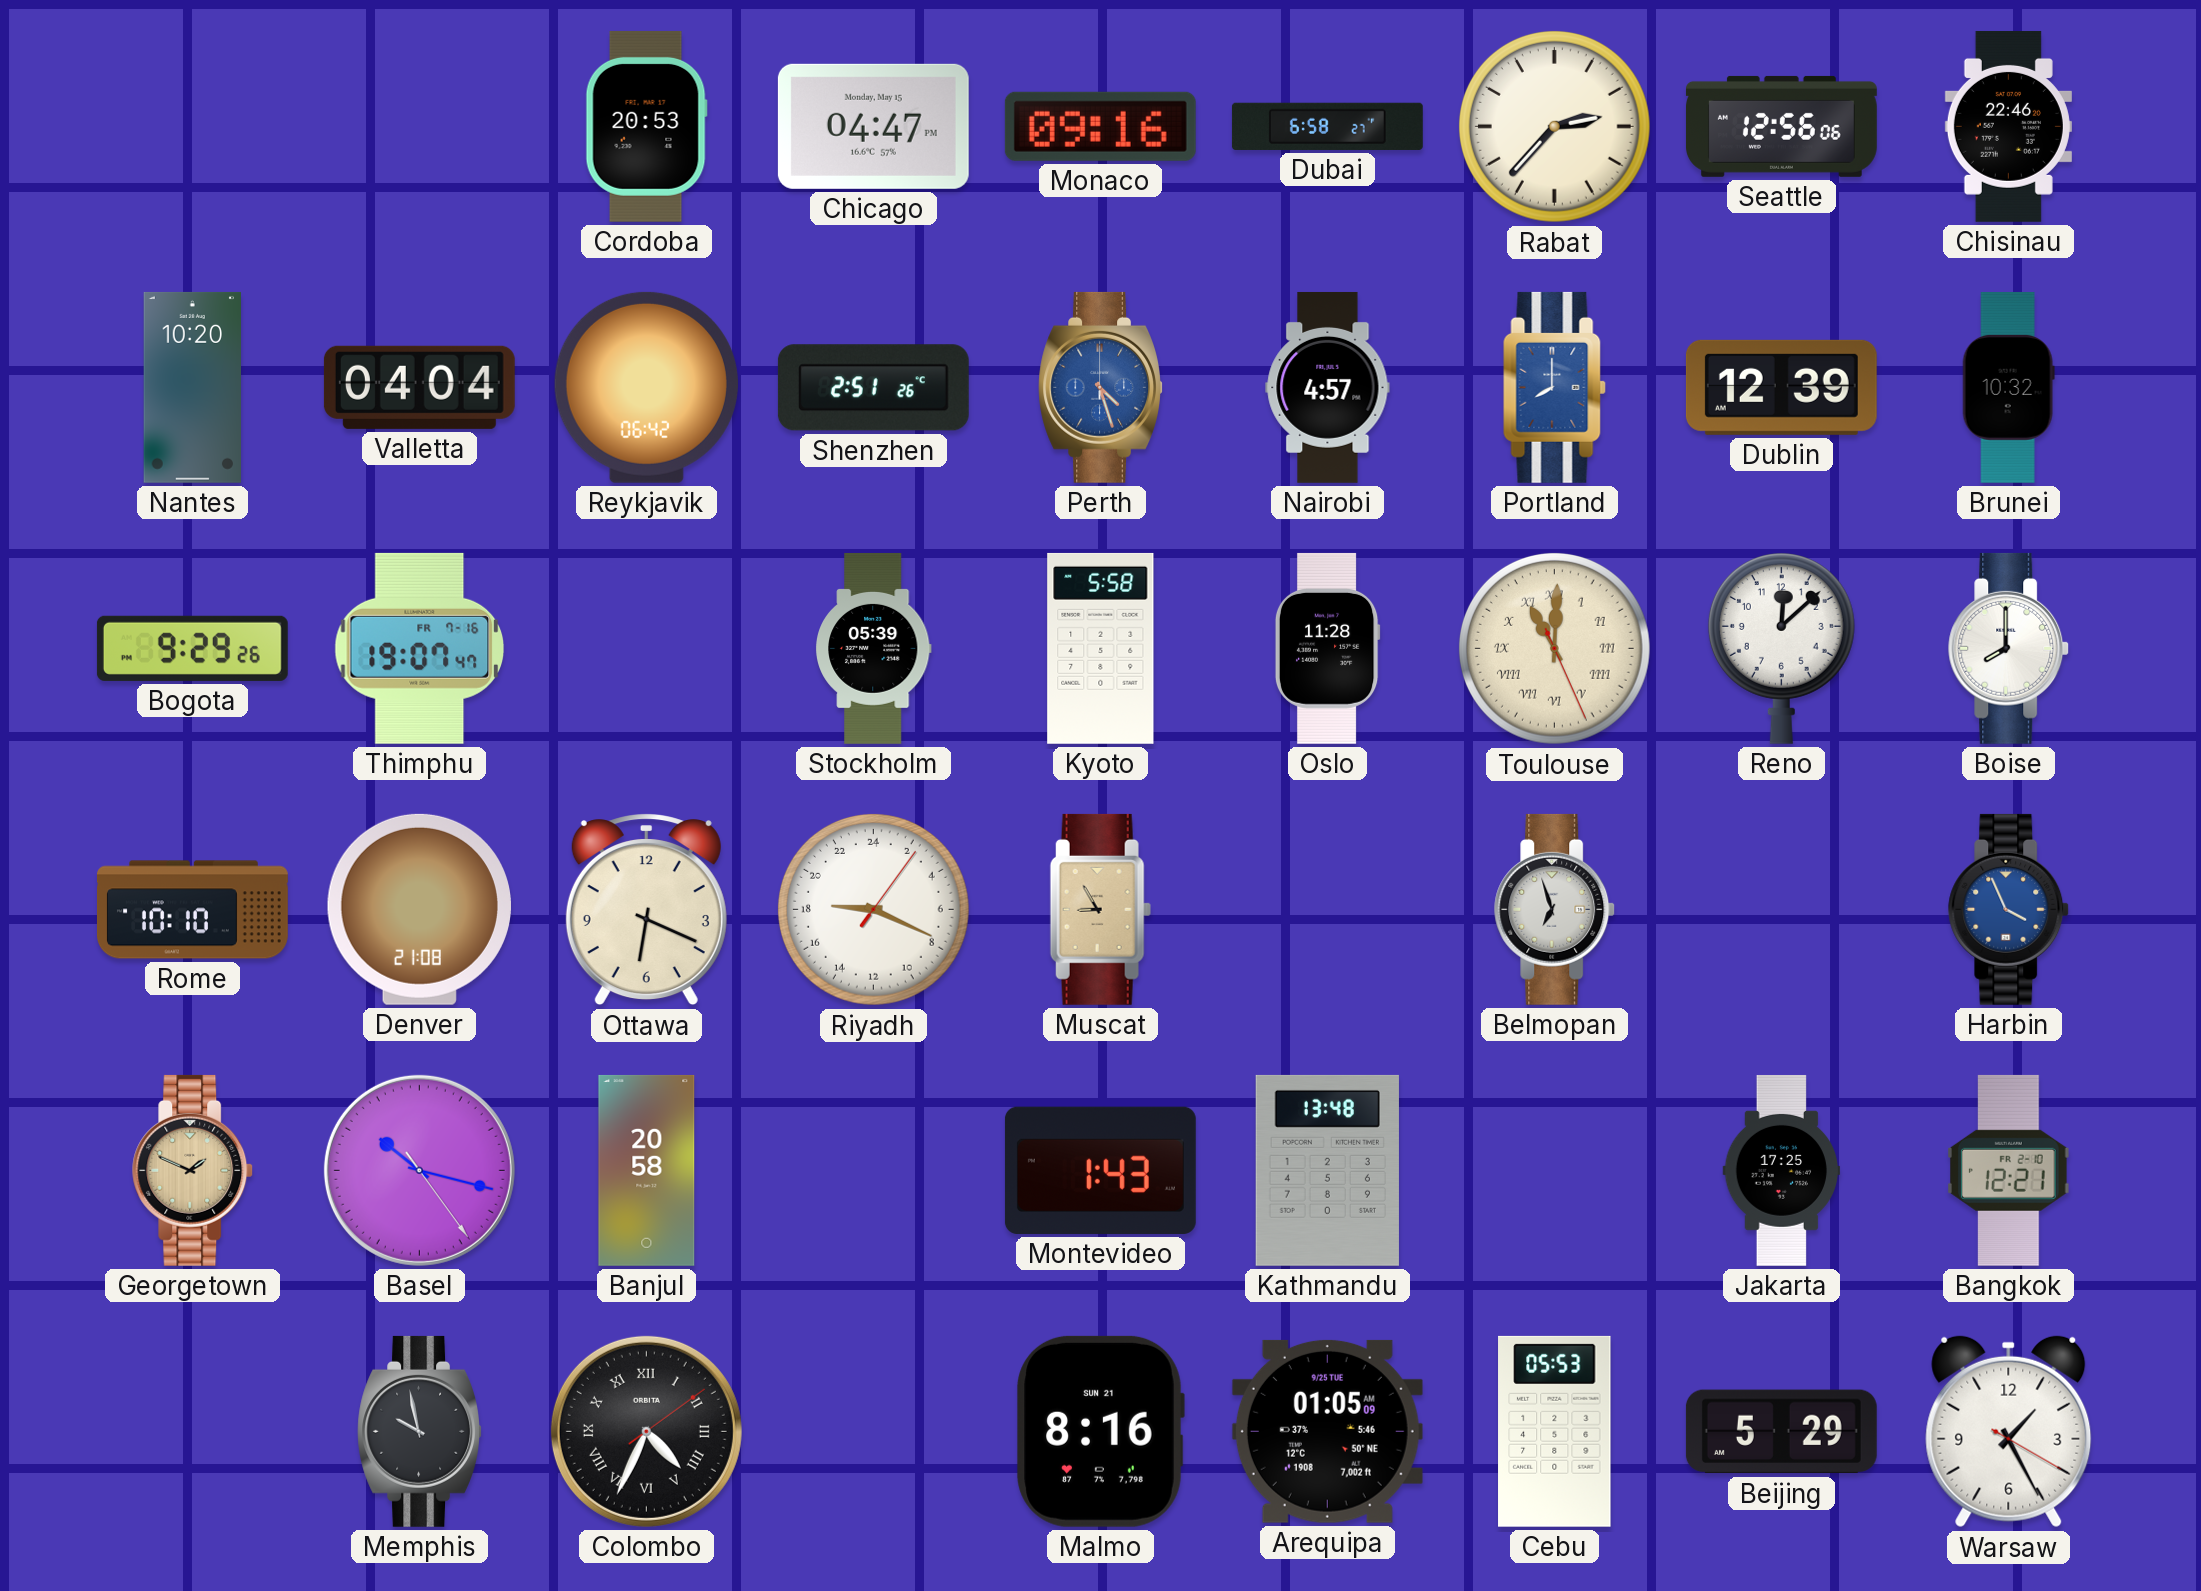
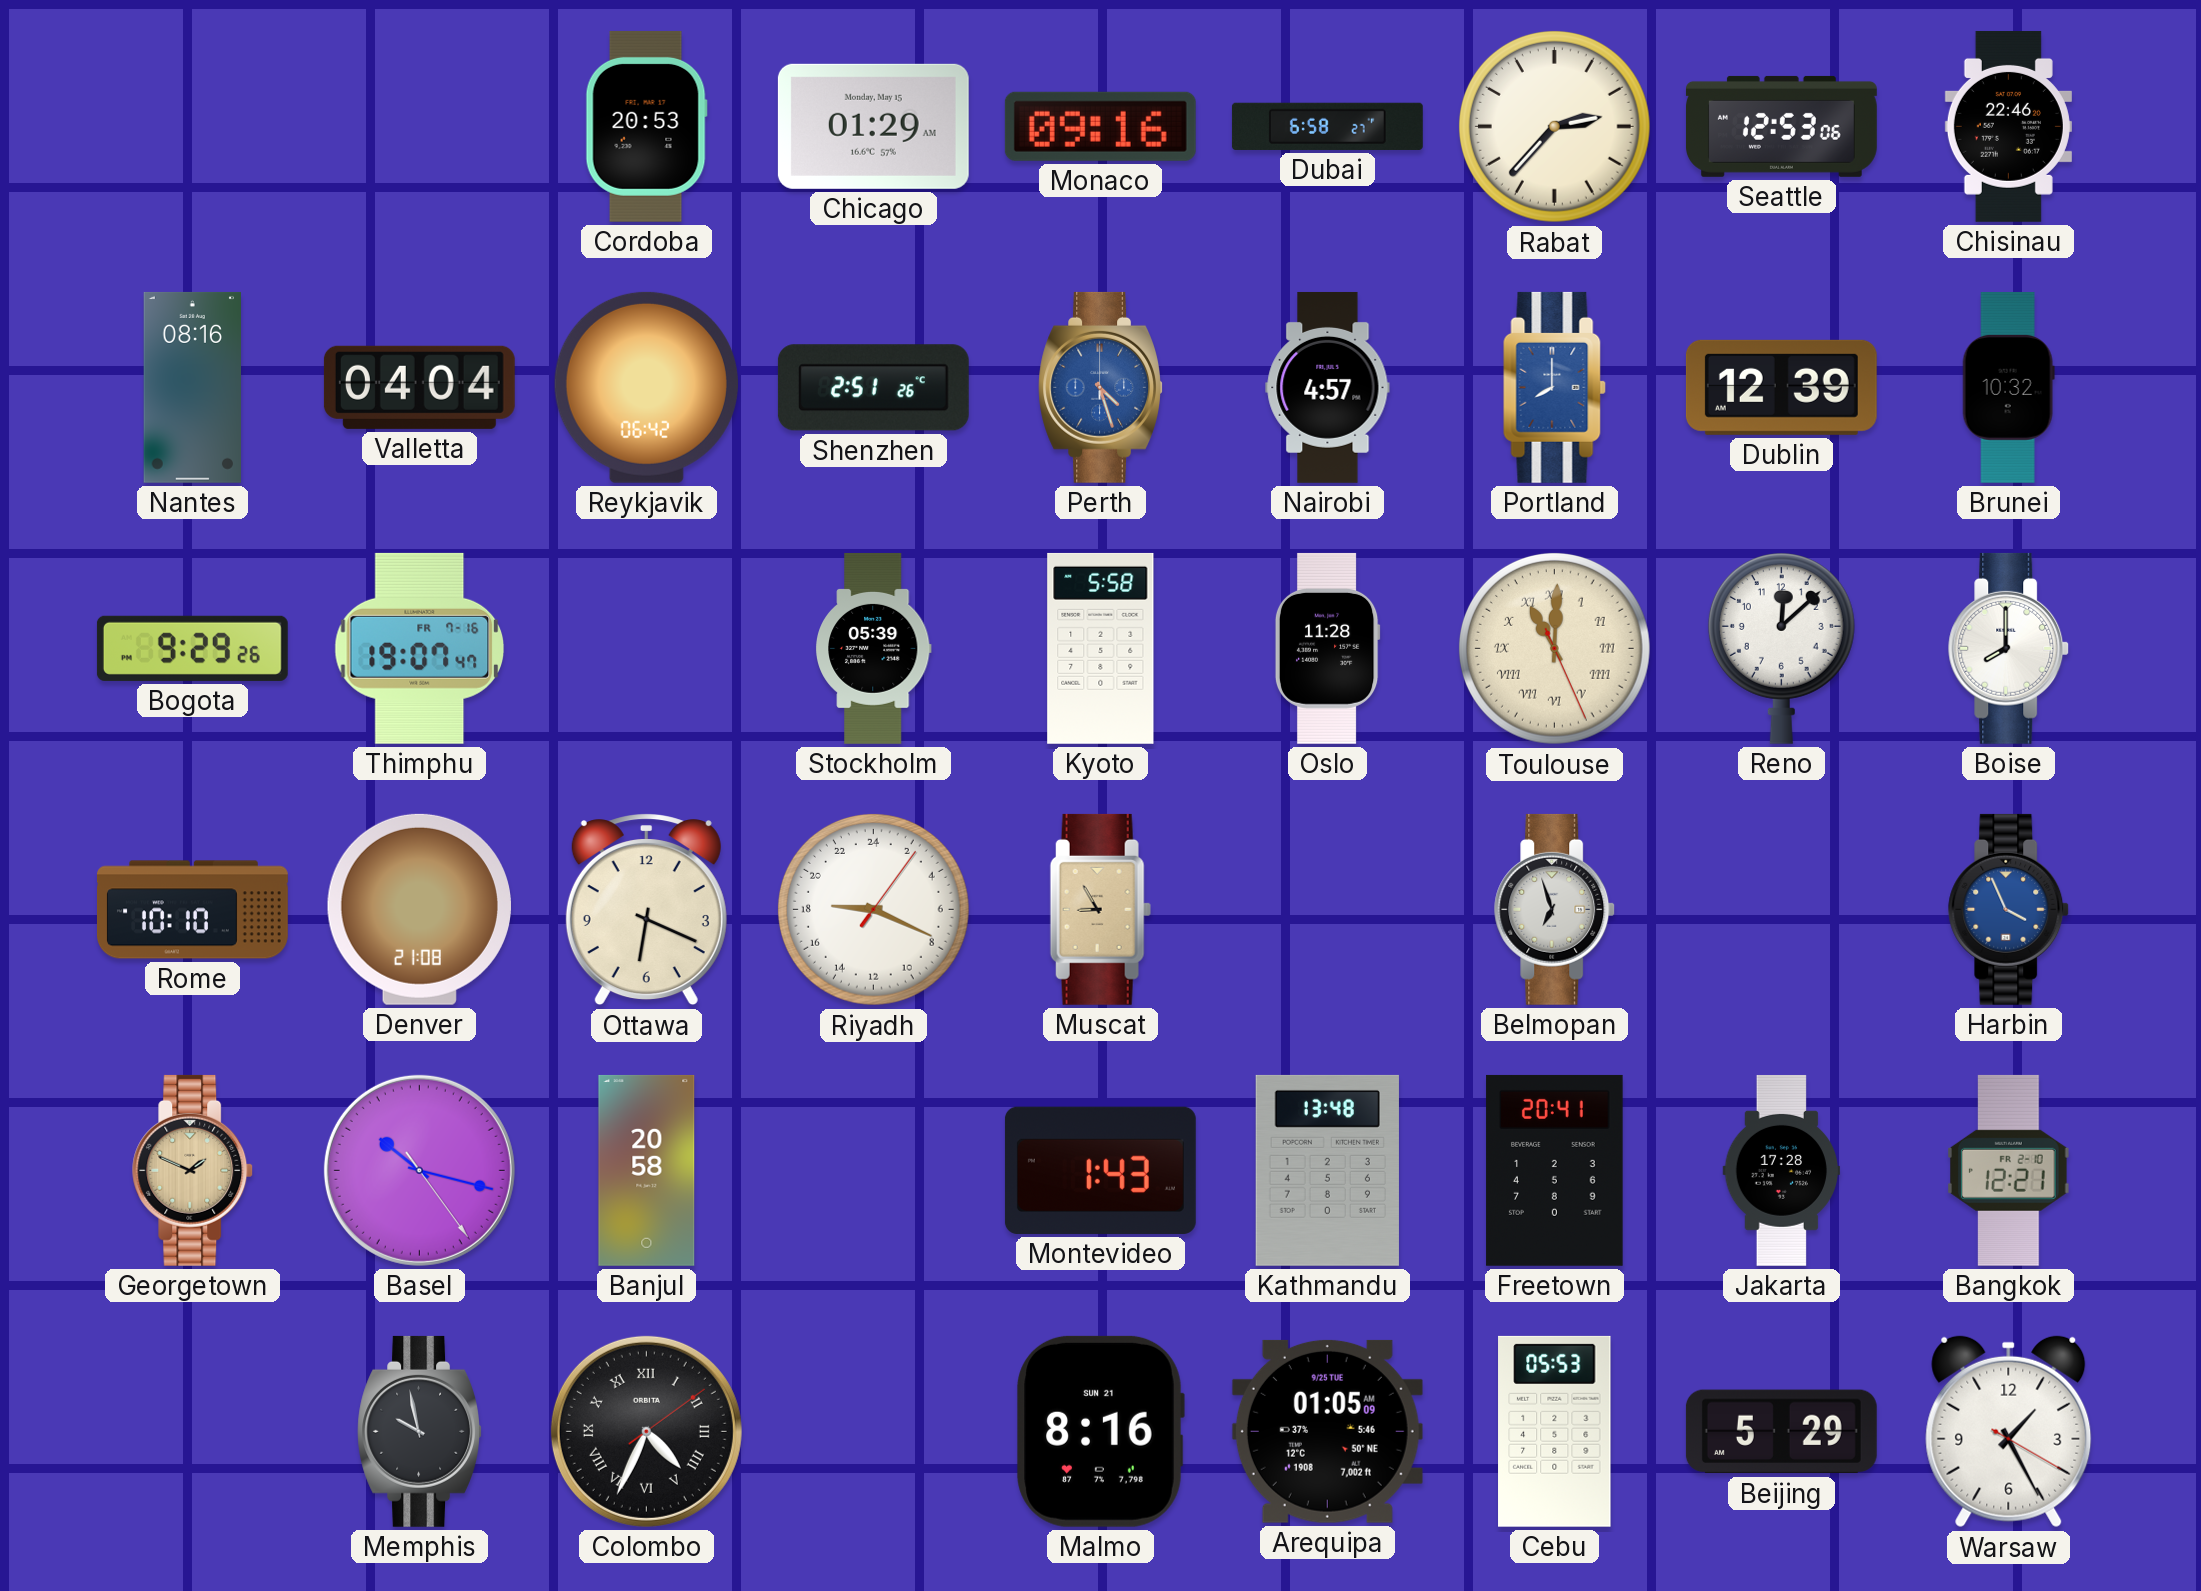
Chicago: 04:47 -> 01:29
Seattle: 12:56 -> 12:53
Nantes: 10:20 -> 08:16
Freetown: none -> 20:41
Jakarta: 17:25 -> 17:28
